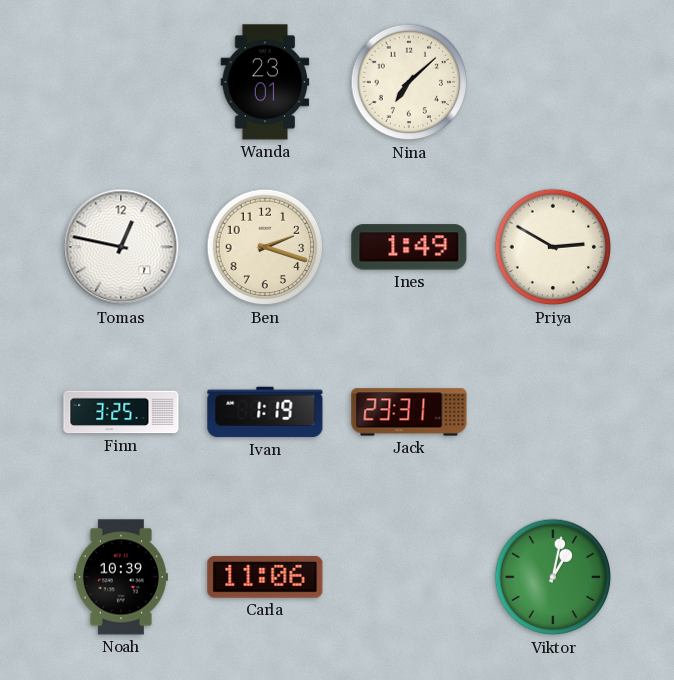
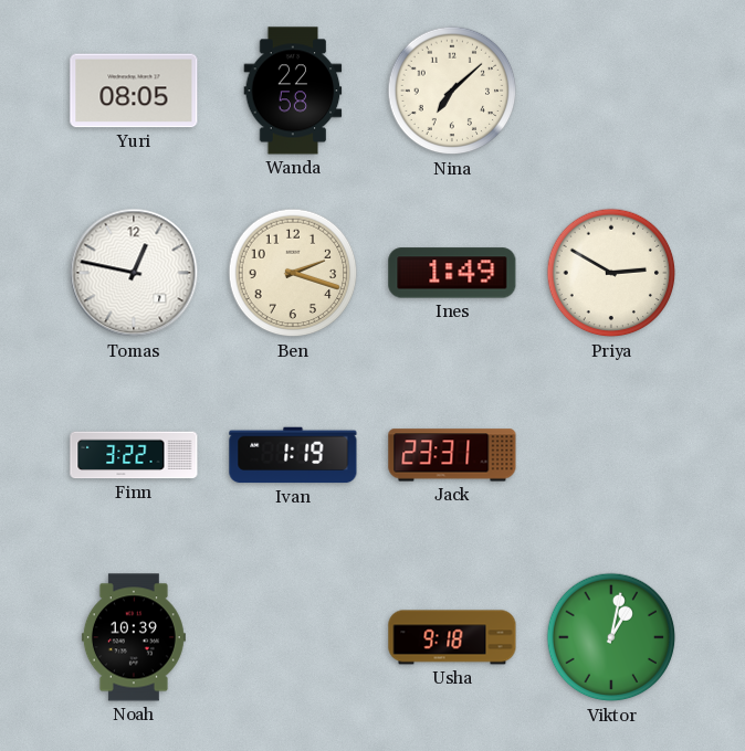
Yuri: none -> 08:05
Wanda: 23:01 -> 22:58
Finn: 3:25 -> 3:22
Carla: 11:06 -> none
Usha: none -> 9:18
